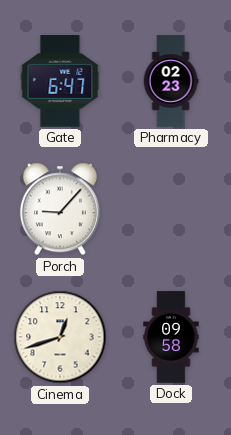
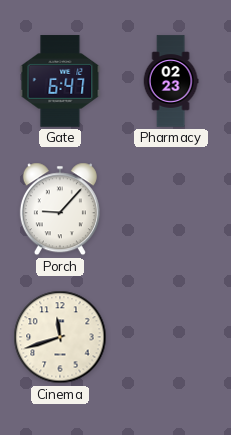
Cinema: 12:42 -> 11:42
Dock: 09:58 -> none
